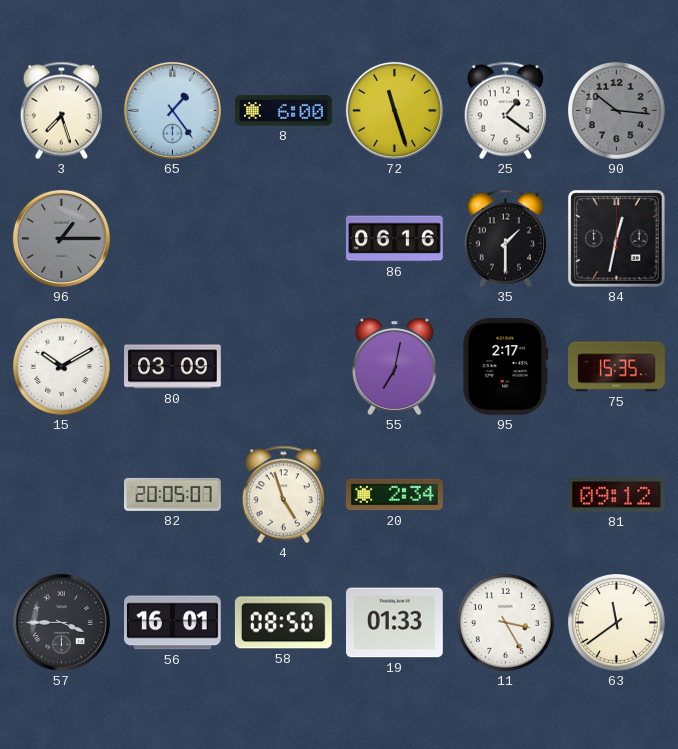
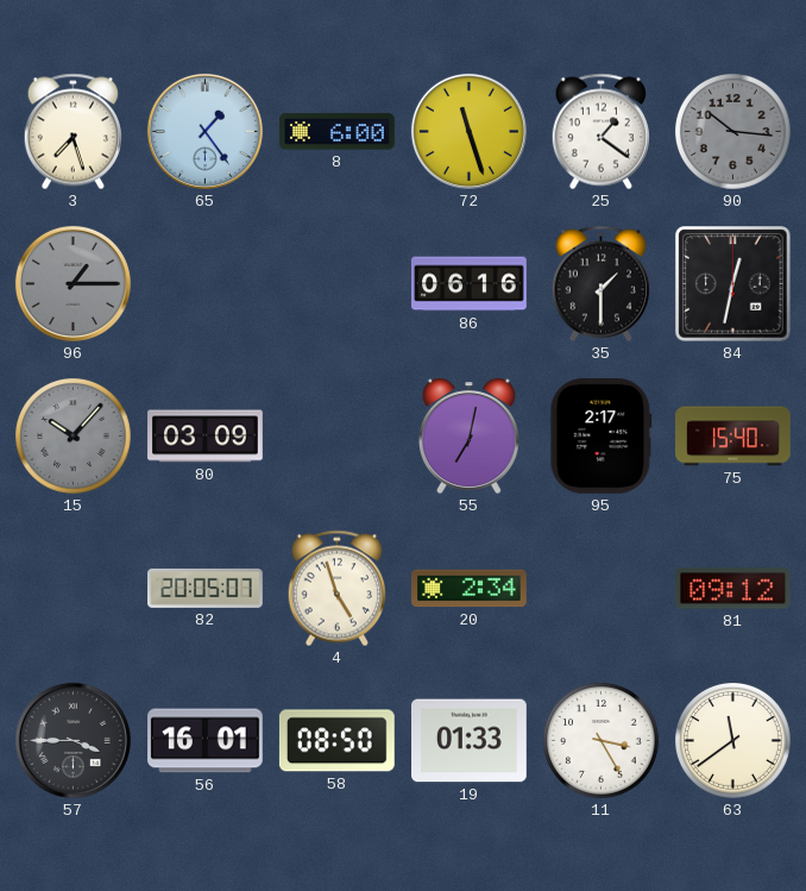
15: 10:10 -> 10:07
15 dial: white -> grey
75: 15:35 -> 15:40
